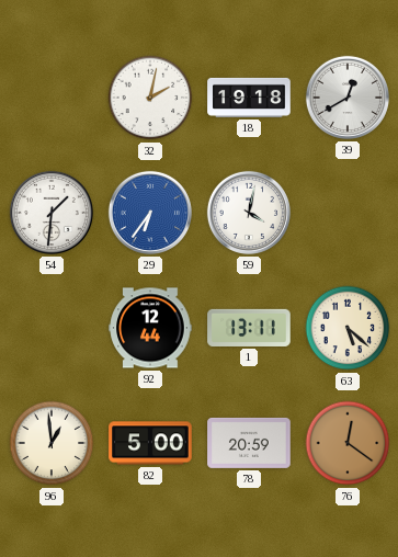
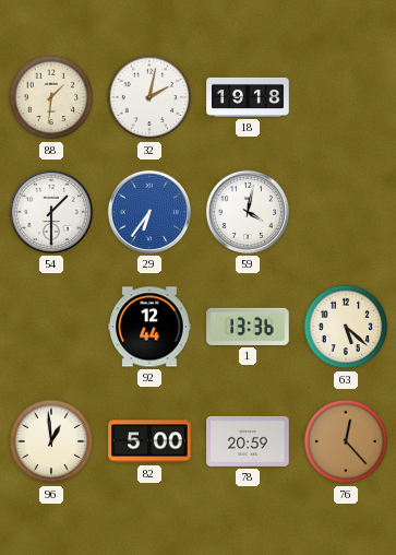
88: none -> 1:31
39: 12:40 -> none
54: 1:31 -> 1:30
1: 13:11 -> 13:36
76: 12:21 -> 12:23
